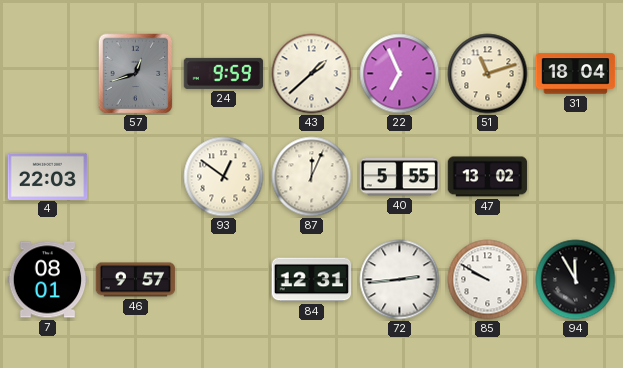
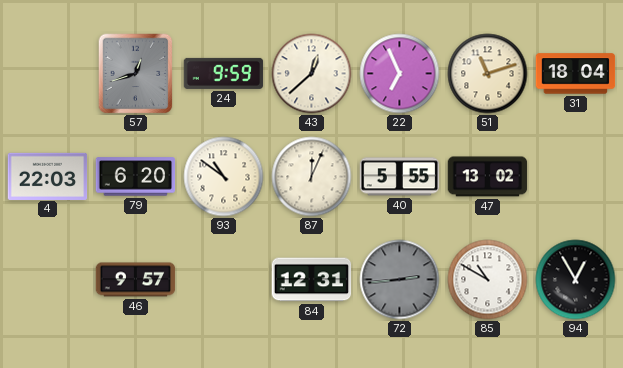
43: 1:38 -> 12:38
79: none -> 6:20
93: 12:51 -> 10:51
7: 08:01 -> none
72 dial: white -> grey
85: 9:50 -> 10:50
94: 11:55 -> 12:55
